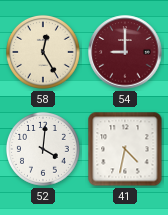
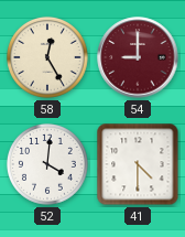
41: 4:32 -> 4:30
